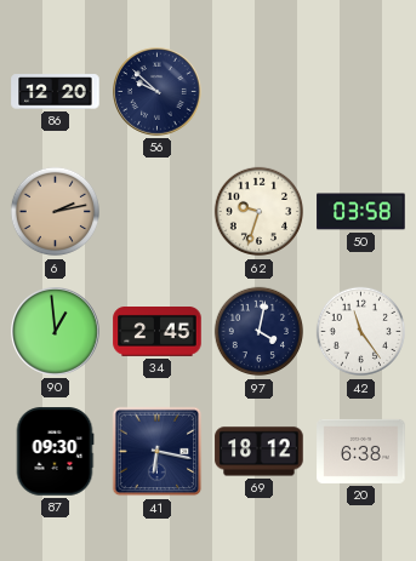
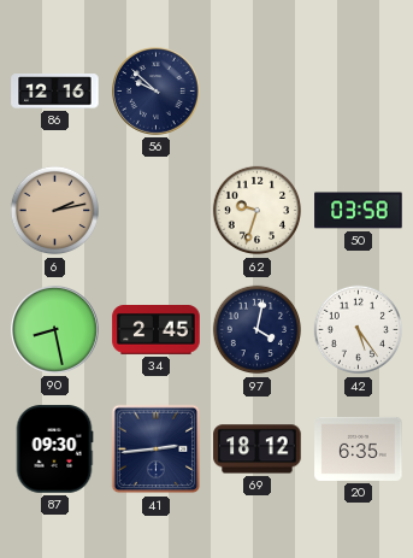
86: 12:20 -> 12:16
90: 12:59 -> 8:28
42: 11:24 -> 5:24
41: 6:17 -> 2:44
20: 6:38 -> 6:35
